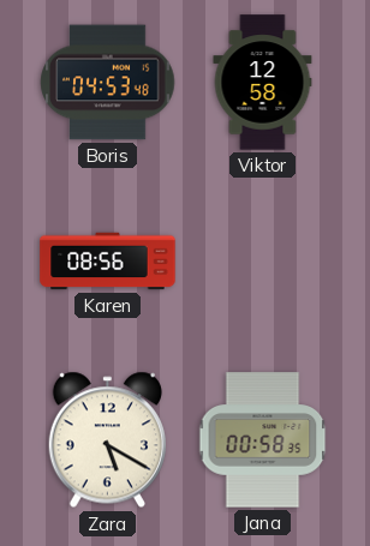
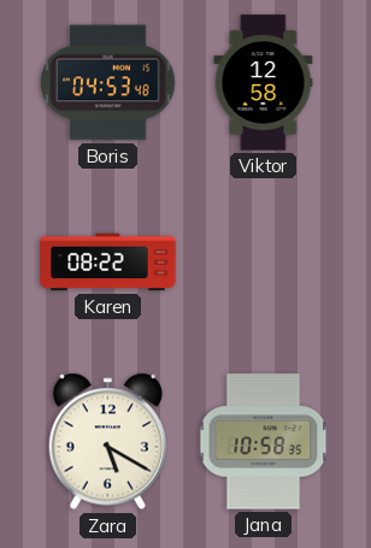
Karen: 08:56 -> 08:22
Jana: 00:58 -> 10:58
